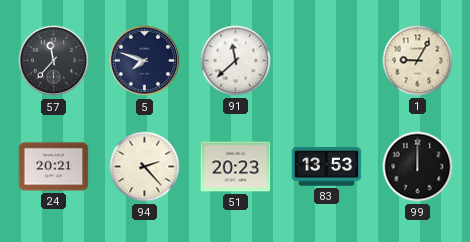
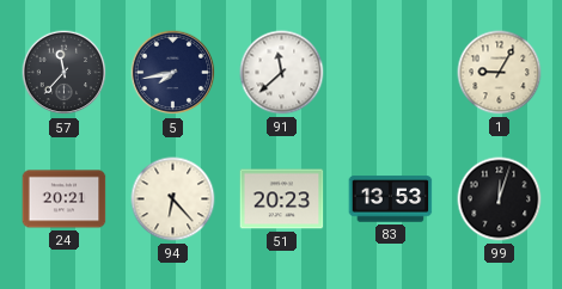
5: 7:48 -> 7:43
94: 2:23 -> 6:23
99: 12:00 -> 12:03
